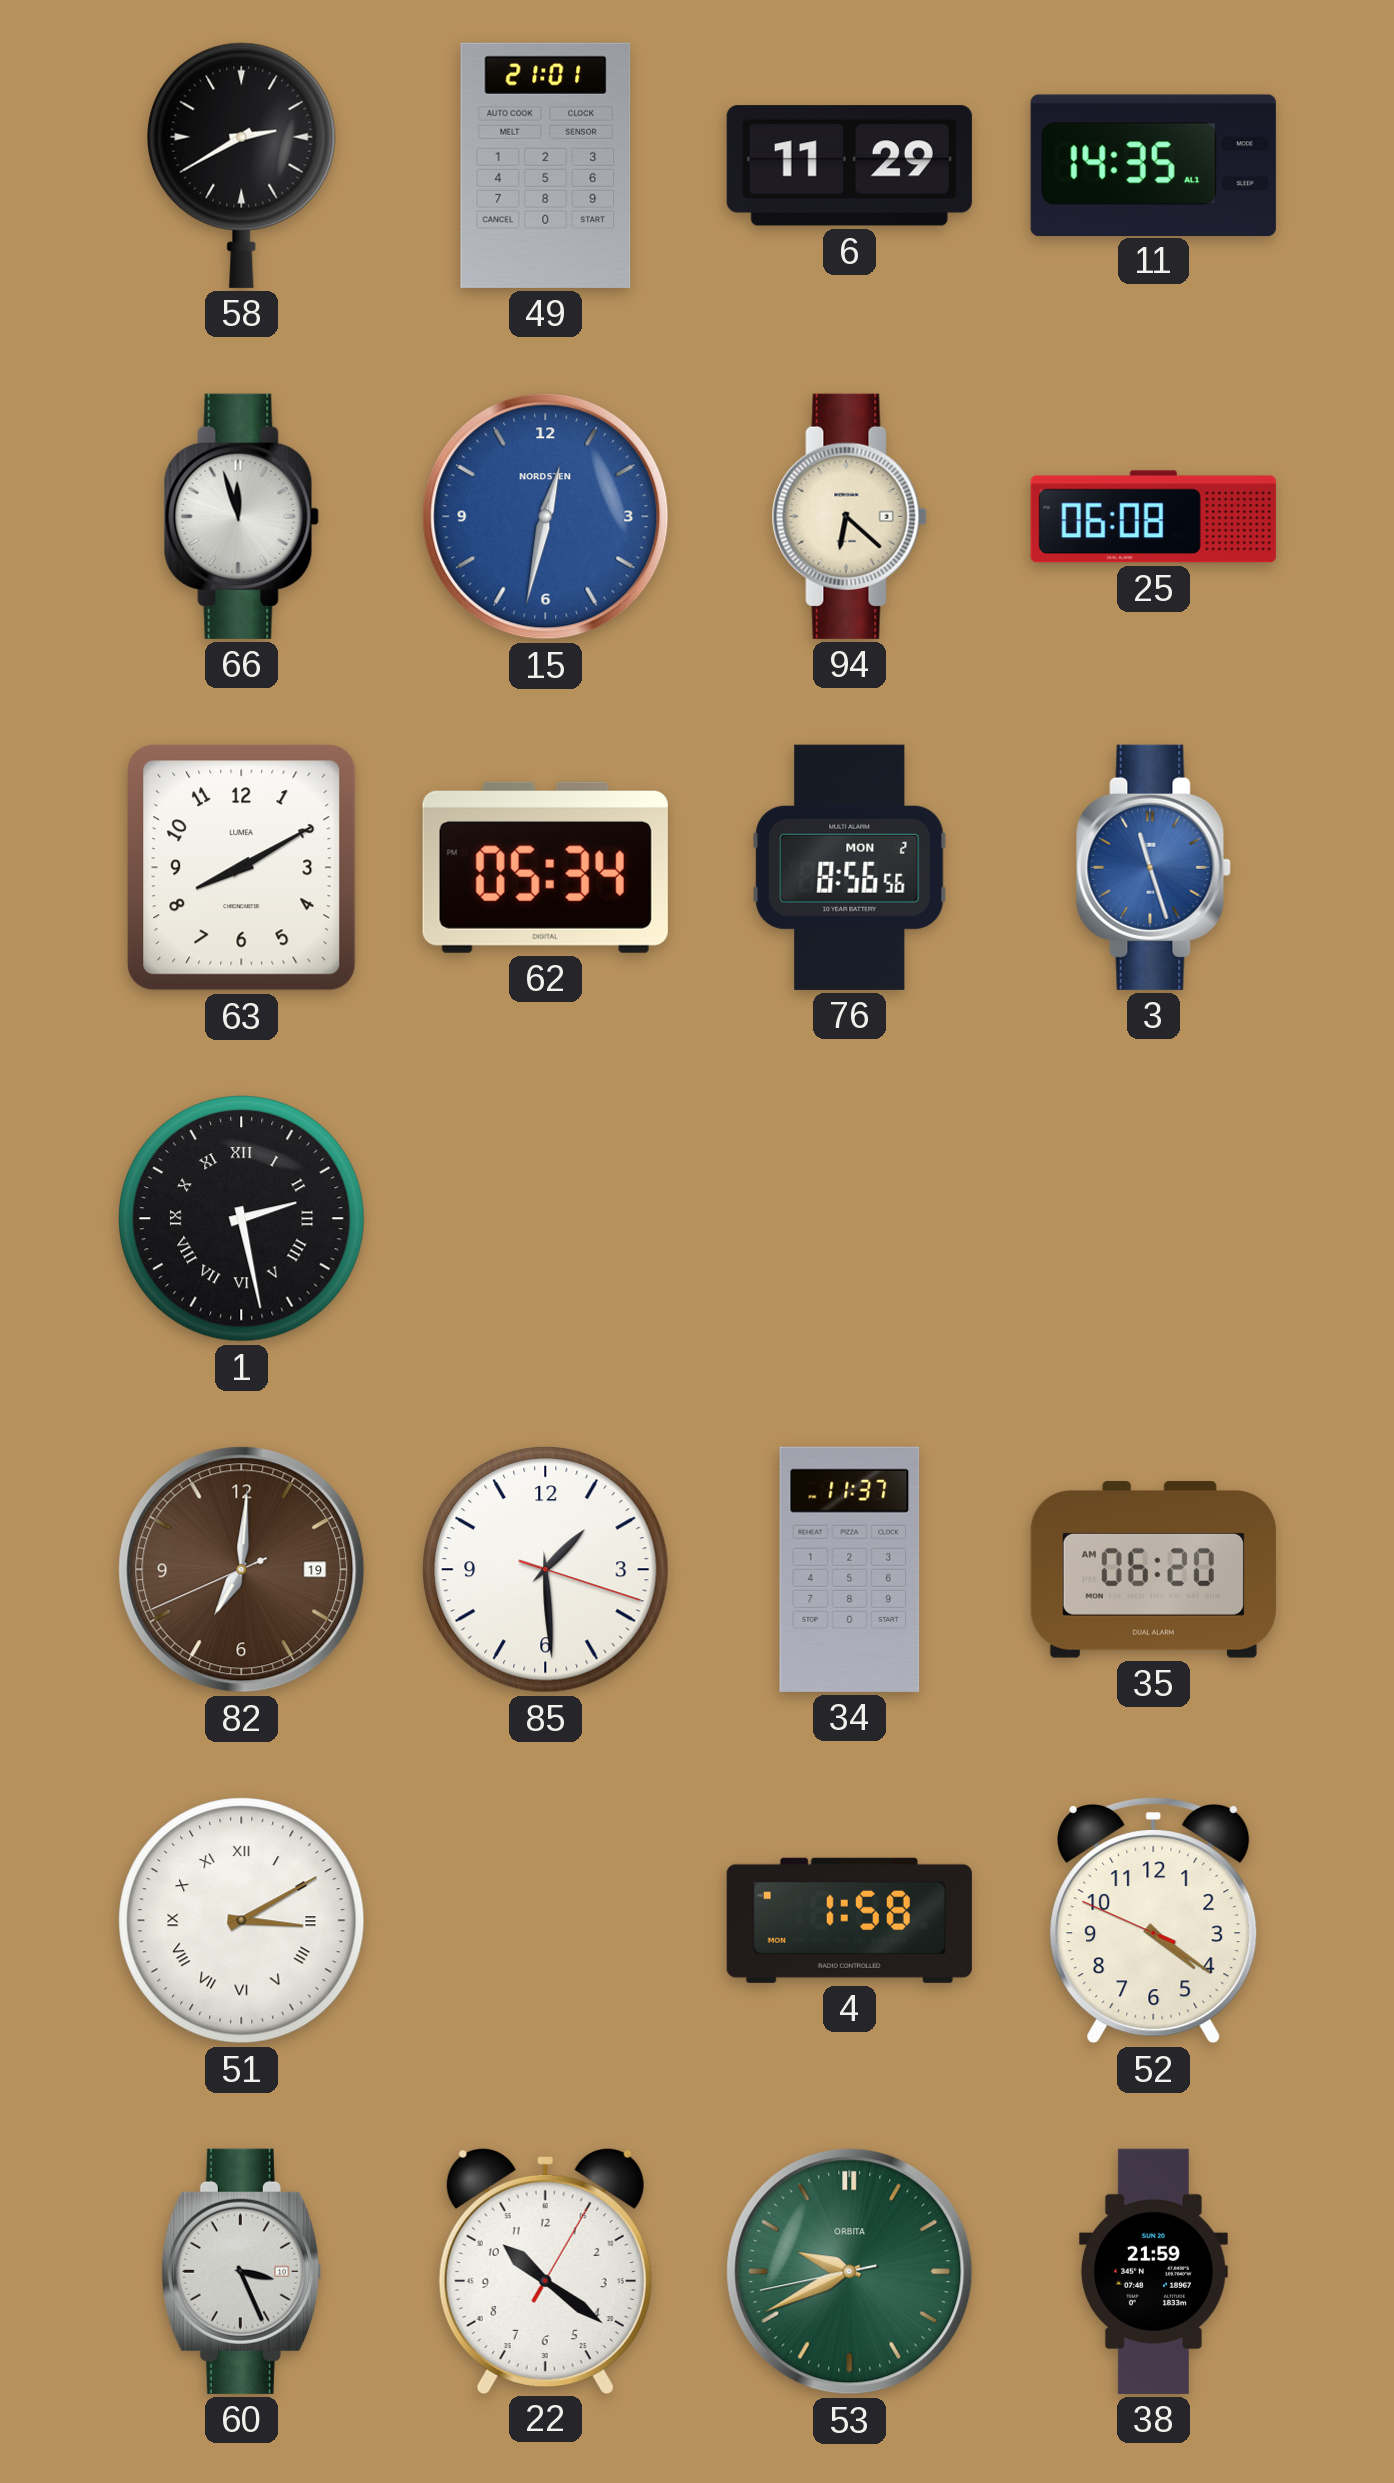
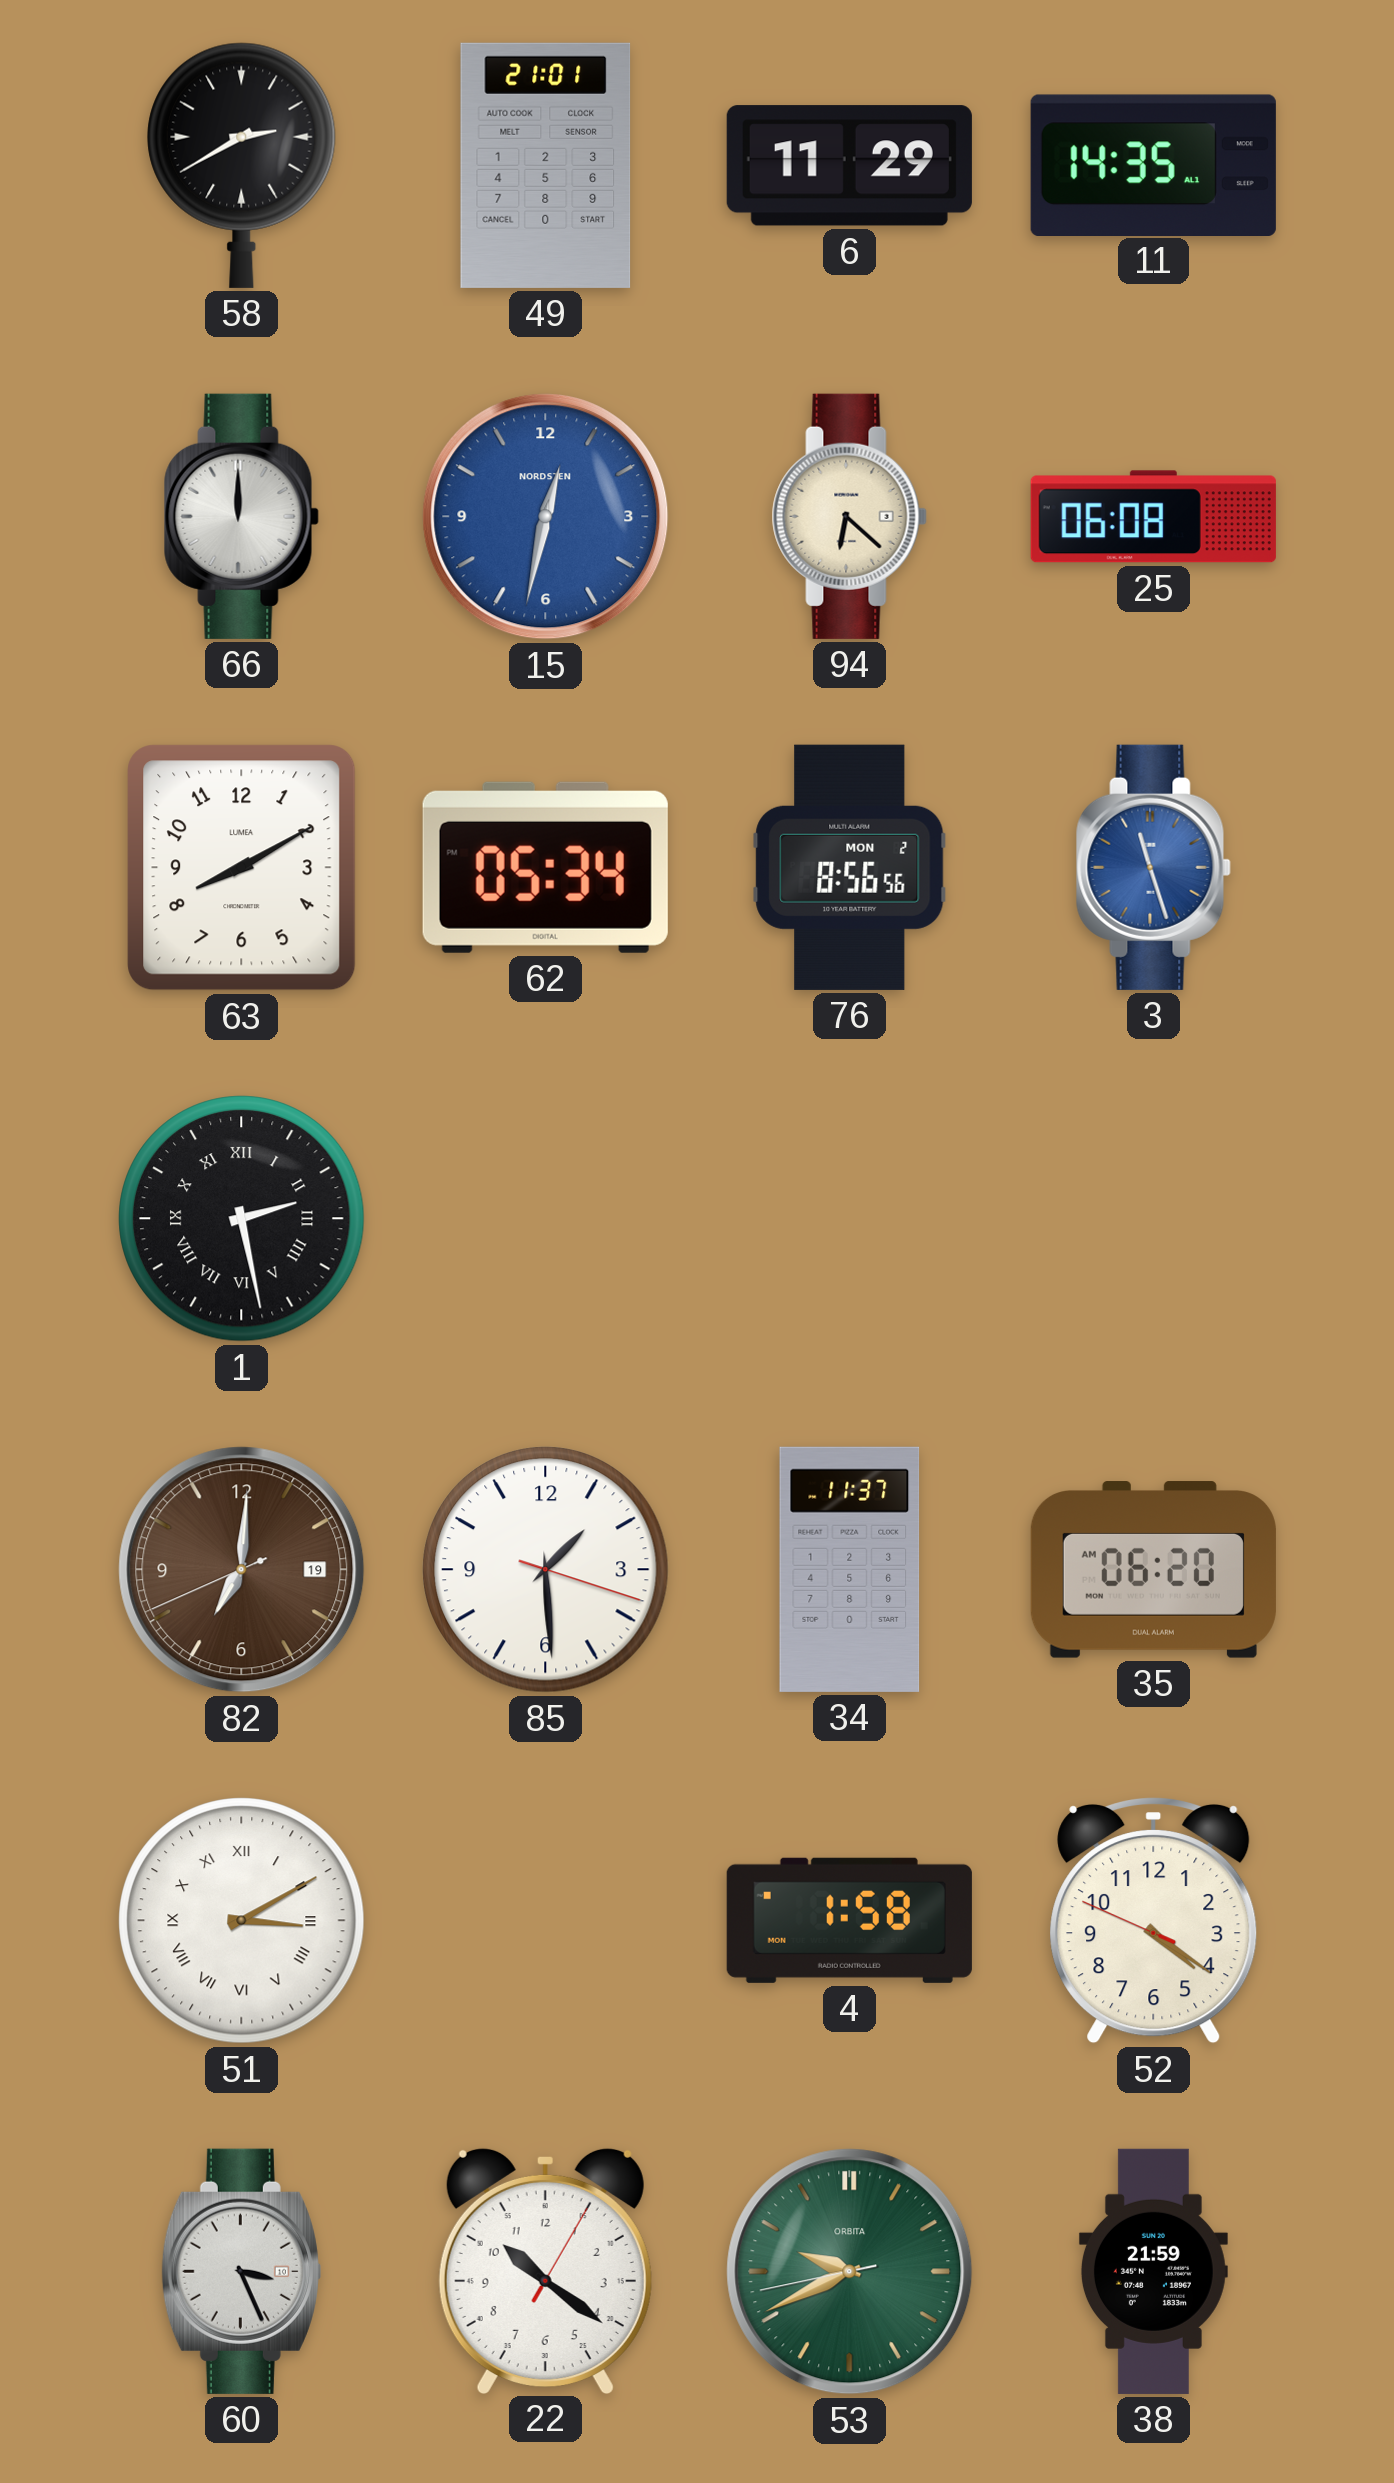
66: 11:57 -> 12:00
